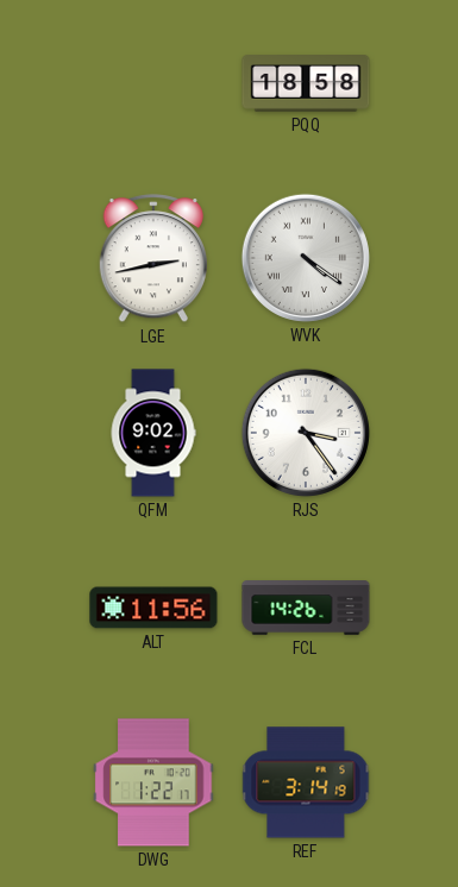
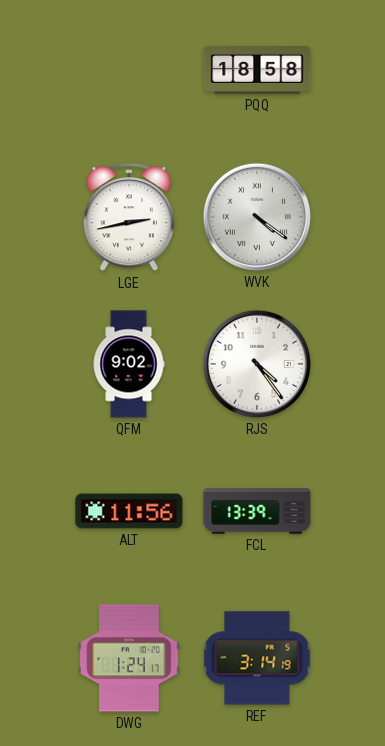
RJS: 3:24 -> 4:24
FCL: 14:26 -> 13:39
DWG: 1:22 -> 1:24
